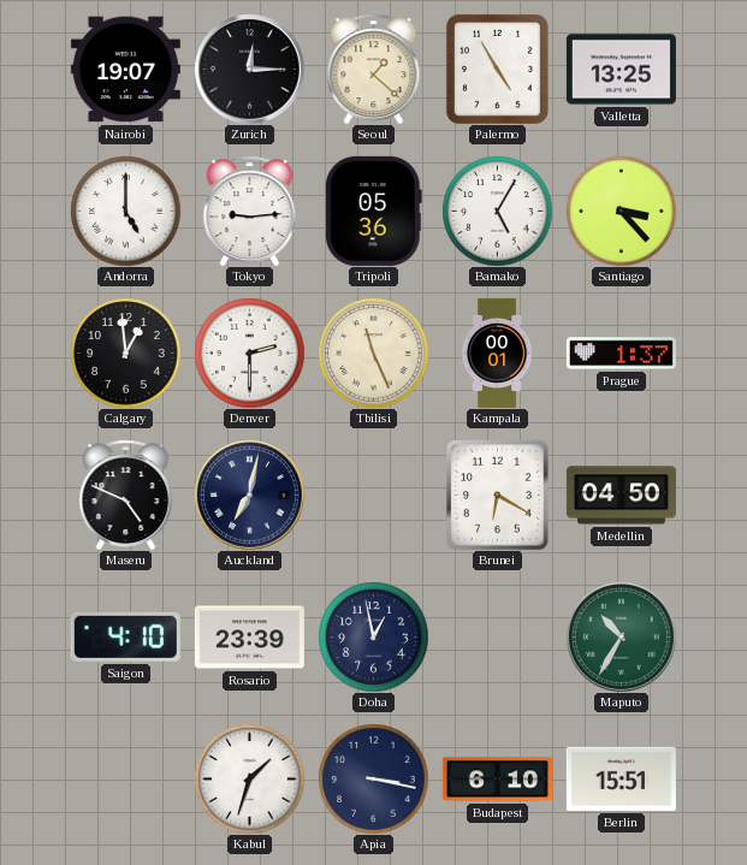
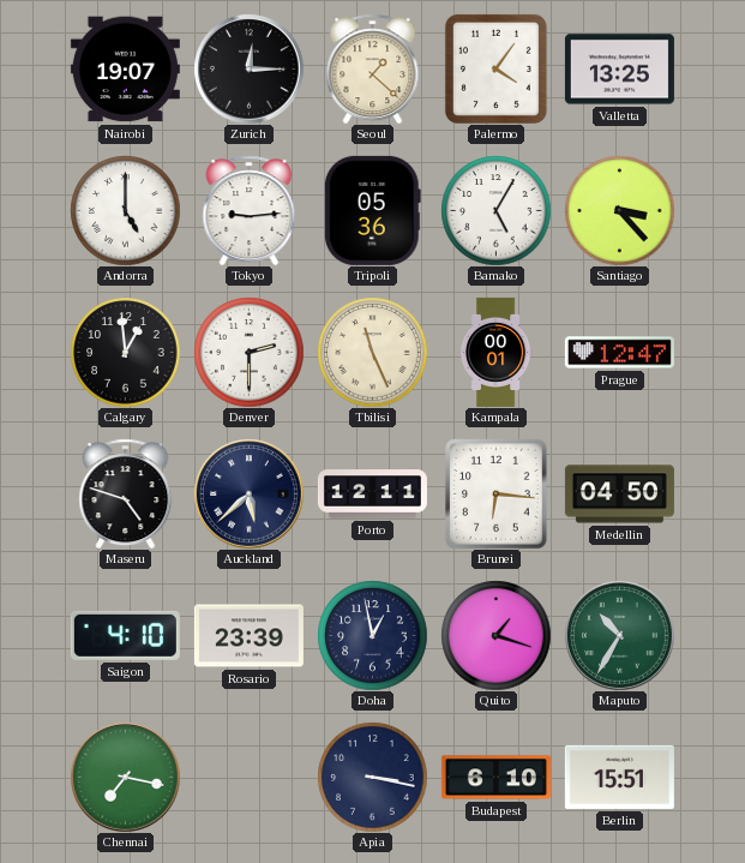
Palermo: 4:55 -> 4:06
Prague: 1:37 -> 12:47
Maseru: 4:49 -> 4:48
Auckland: 7:02 -> 5:38
Porto: none -> 12:11
Brunei: 6:20 -> 6:16
Quito: none -> 1:18
Chennai: none -> 7:17
Kabul: 1:33 -> none
